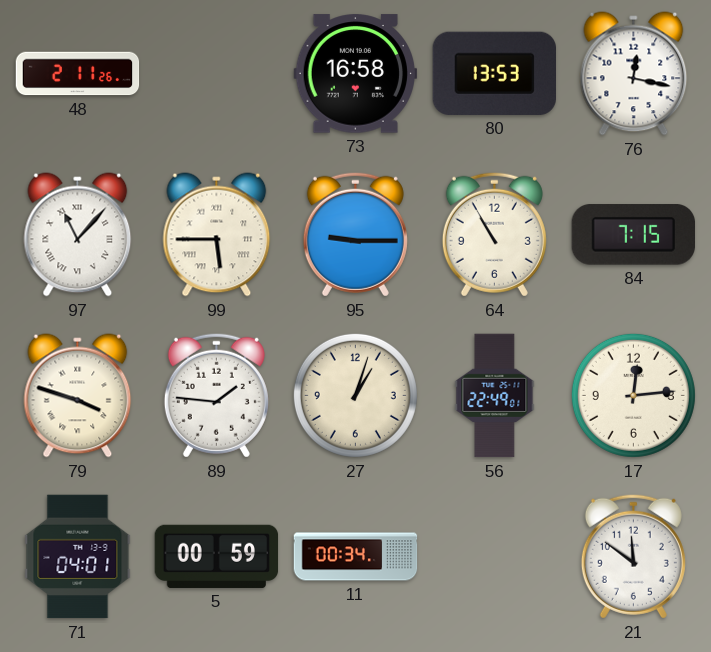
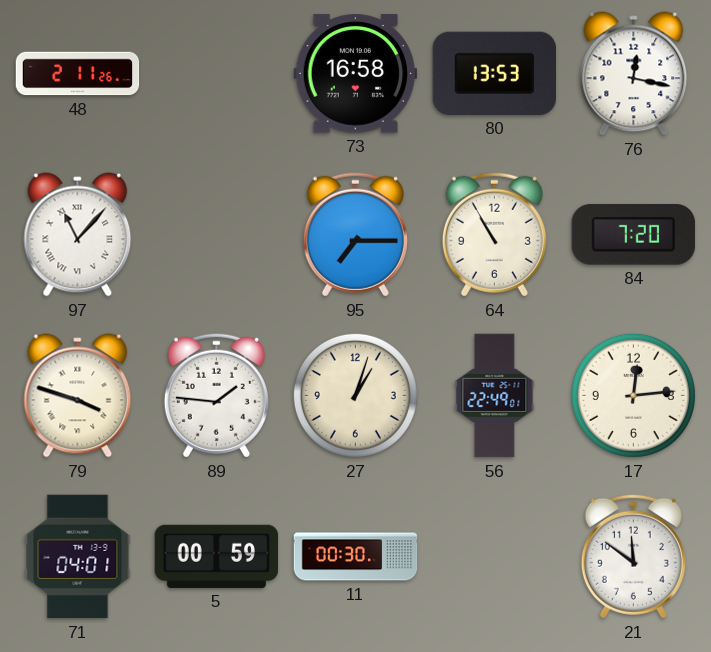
99: 5:45 -> none
95: 9:15 -> 7:15
84: 7:15 -> 7:20
11: 00:34 -> 00:30
